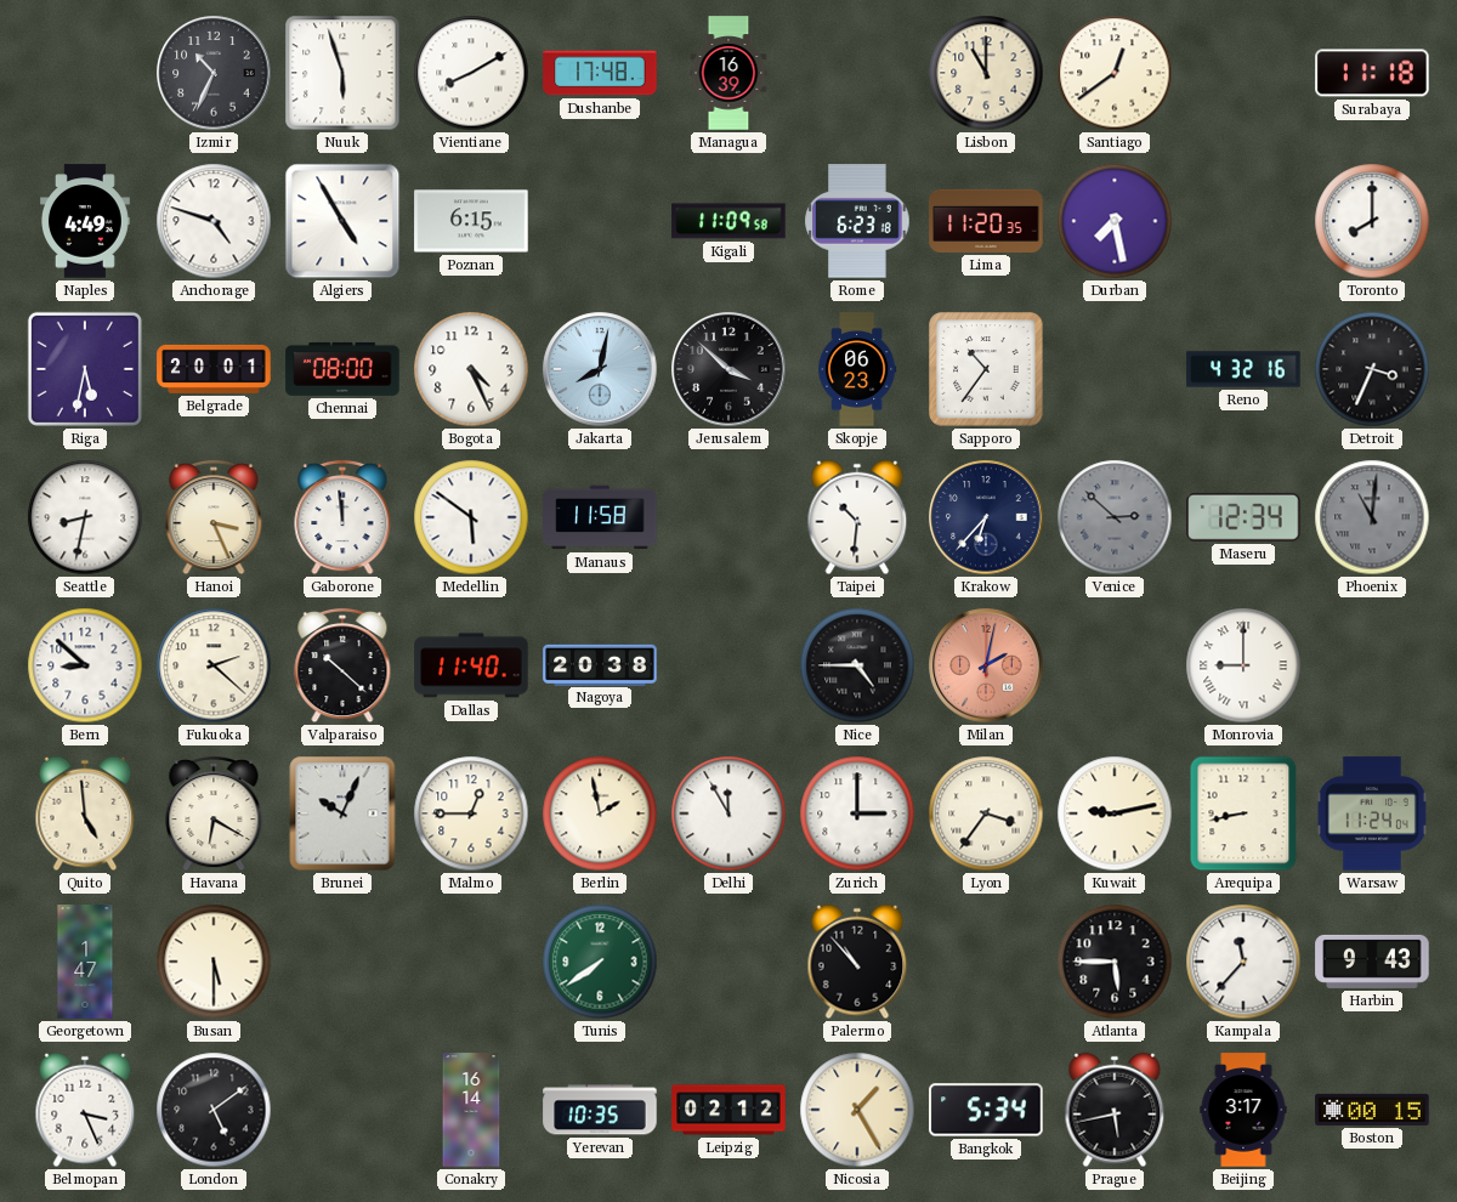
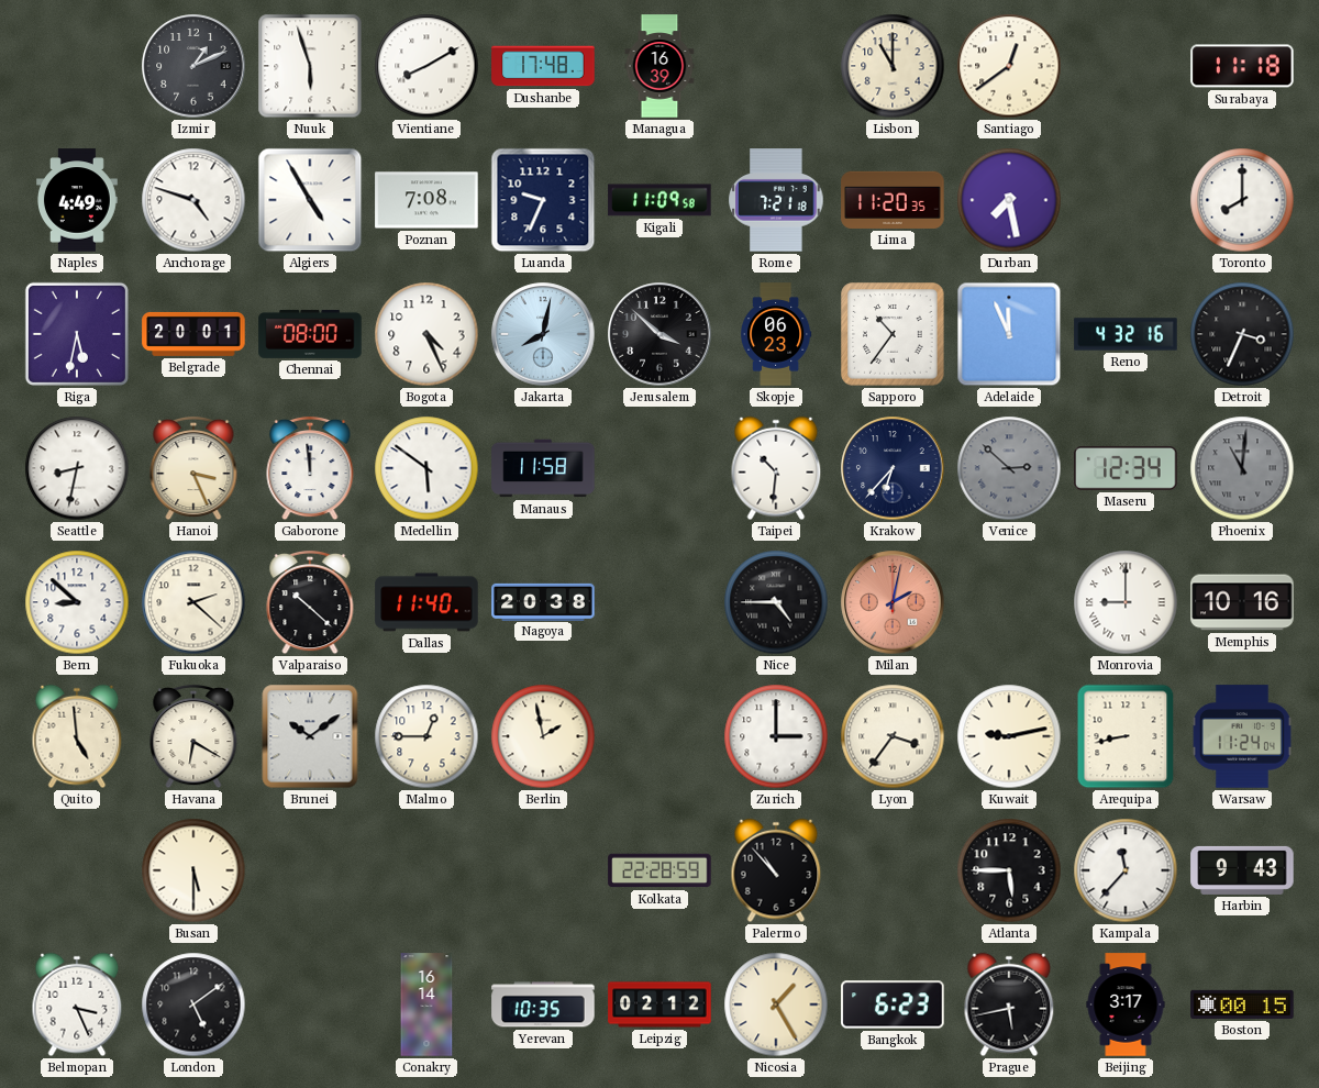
Izmir: 10:34 -> 1:11
Poznan: 6:15 -> 7:08
Luanda: none -> 9:34
Rome: 6:23 -> 7:21
Adelaide: none -> 11:56
Memphis: none -> 10:16
Brunei: 10:04 -> 10:09
Delhi: 11:55 -> none
Georgetown: 1:47 -> none
Tunis: 7:39 -> none
Kolkata: none -> 22:28
Bangkok: 5:34 -> 6:23
